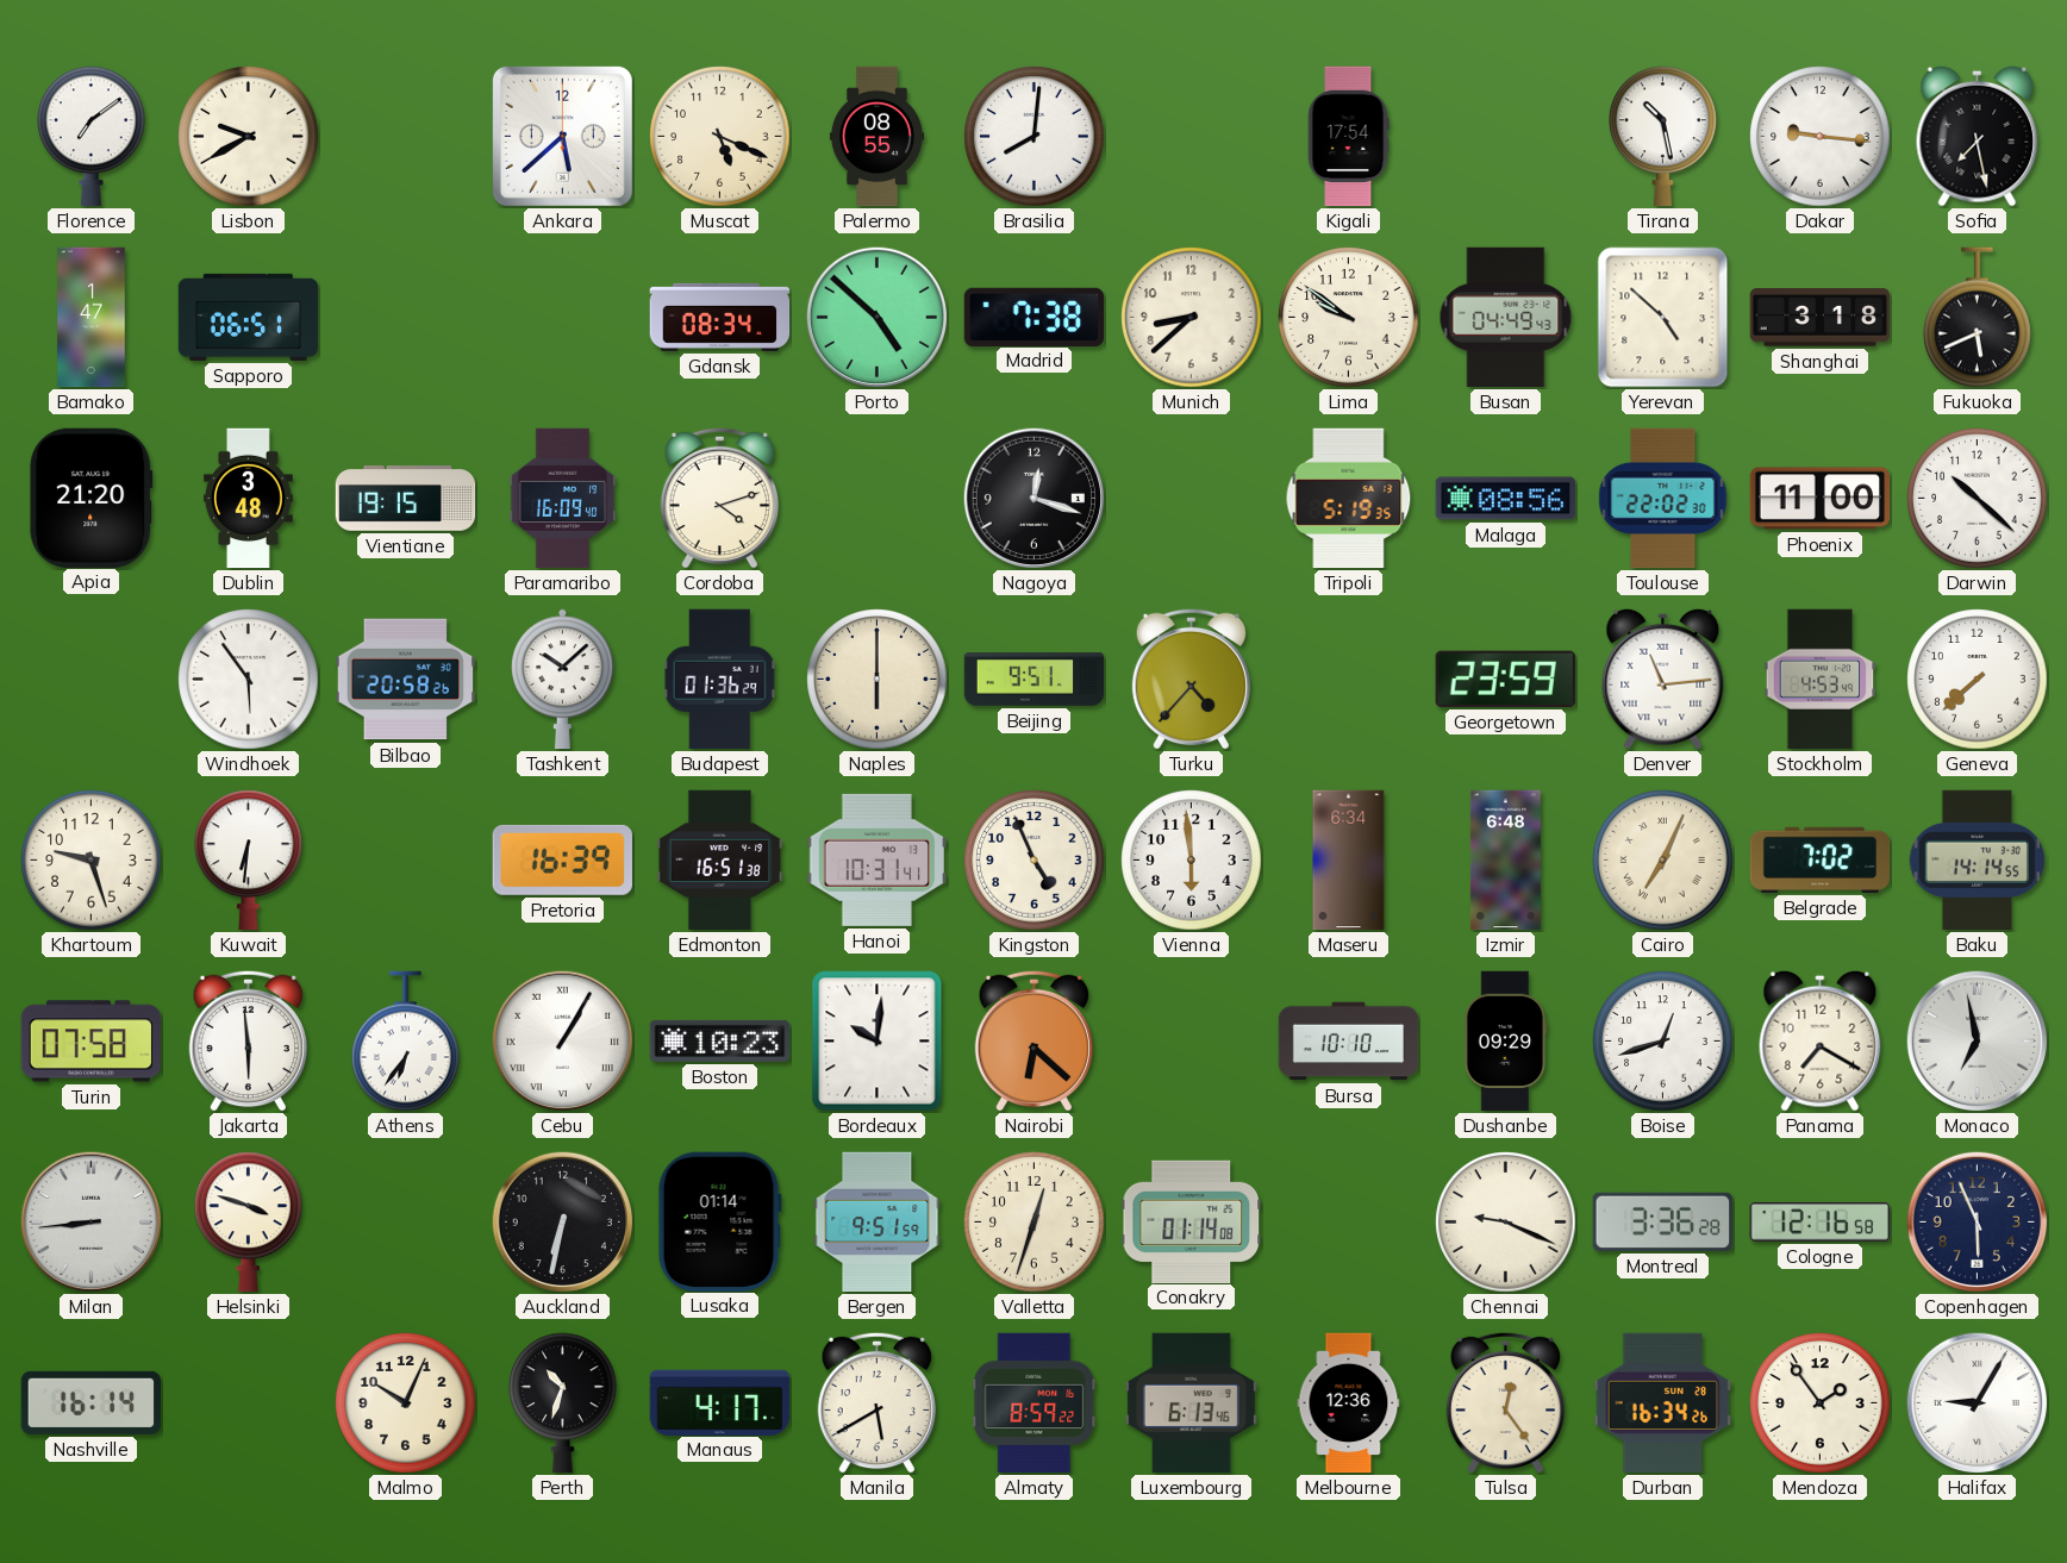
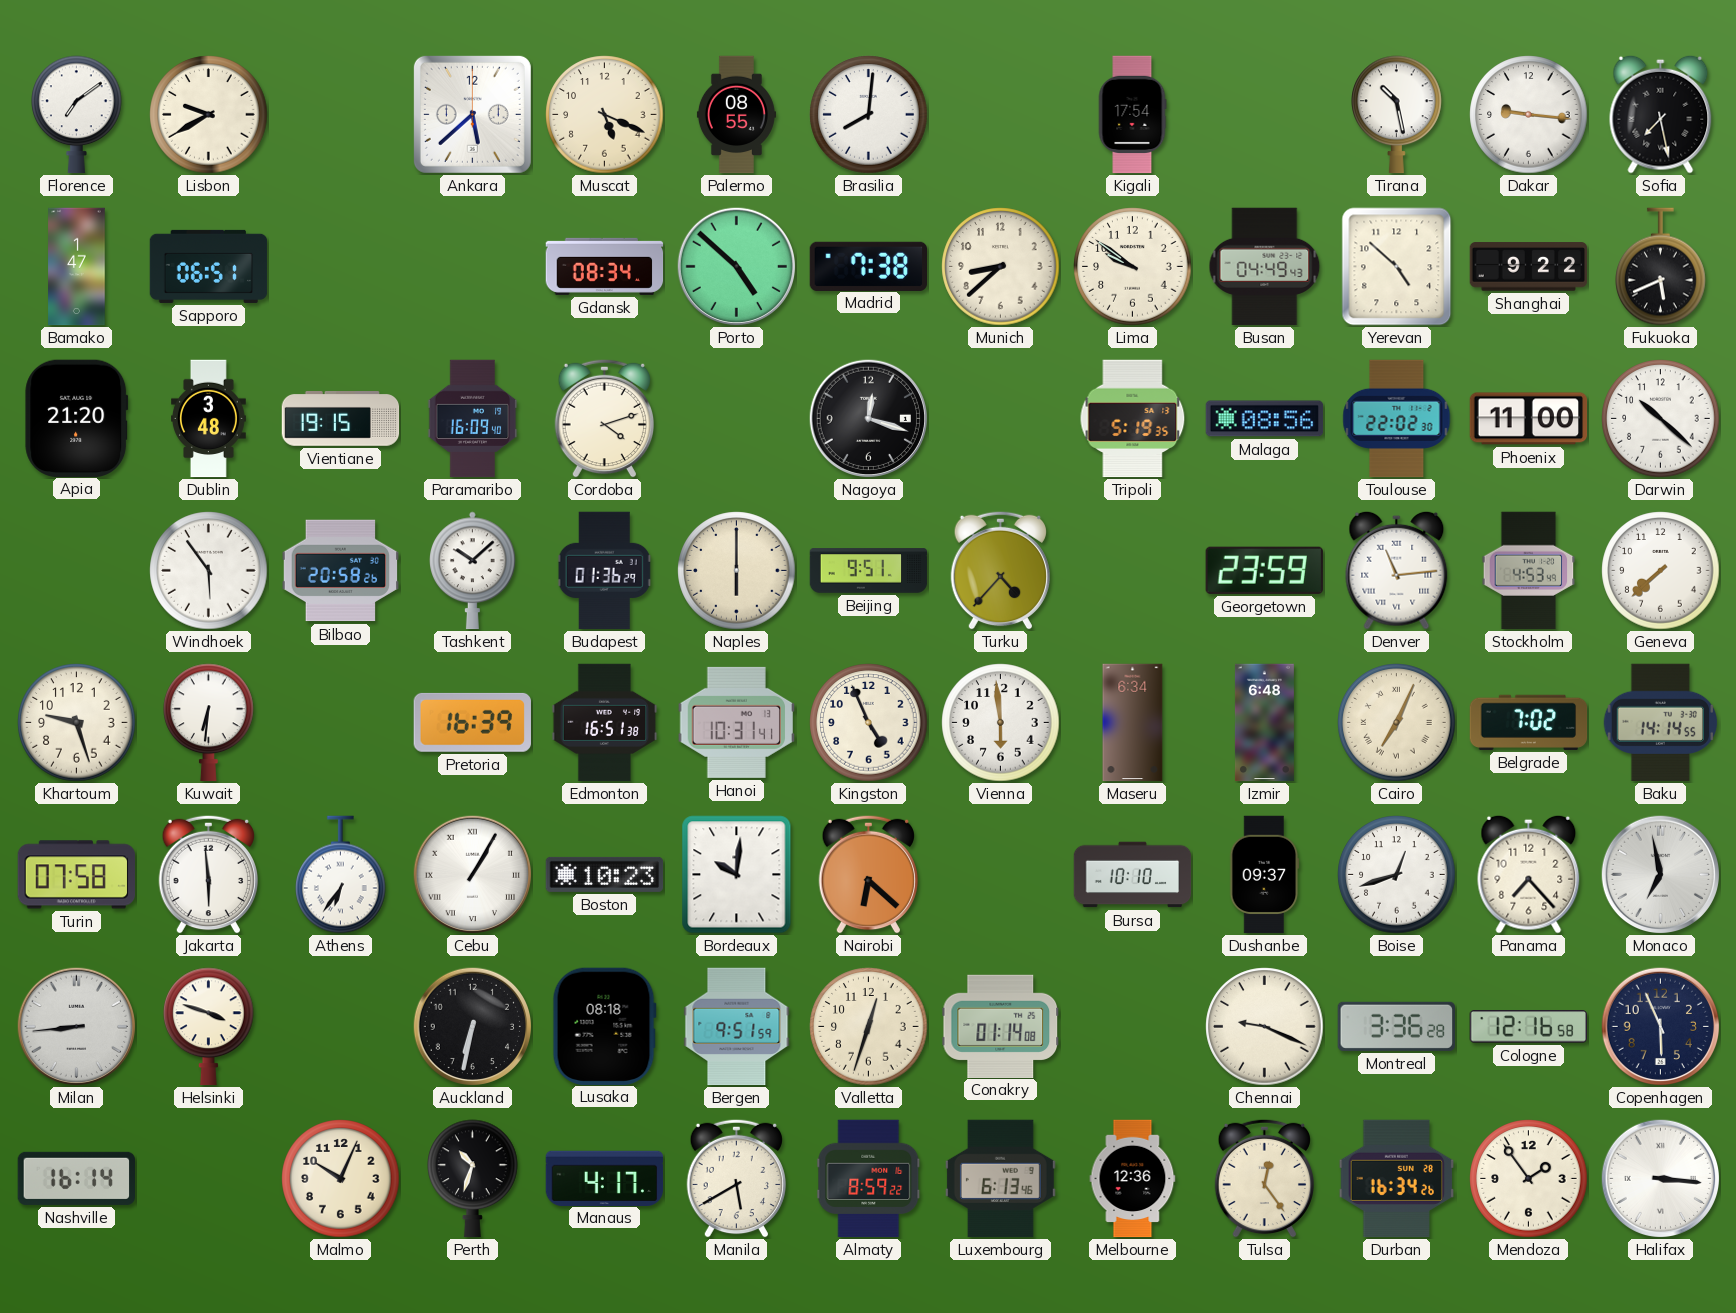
Shanghai: 3:18 -> 9:22
Dushanbe: 09:29 -> 09:37
Panama: 7:20 -> 7:23
Lusaka: 01:14 -> 08:18
Halifax: 9:05 -> 3:16
